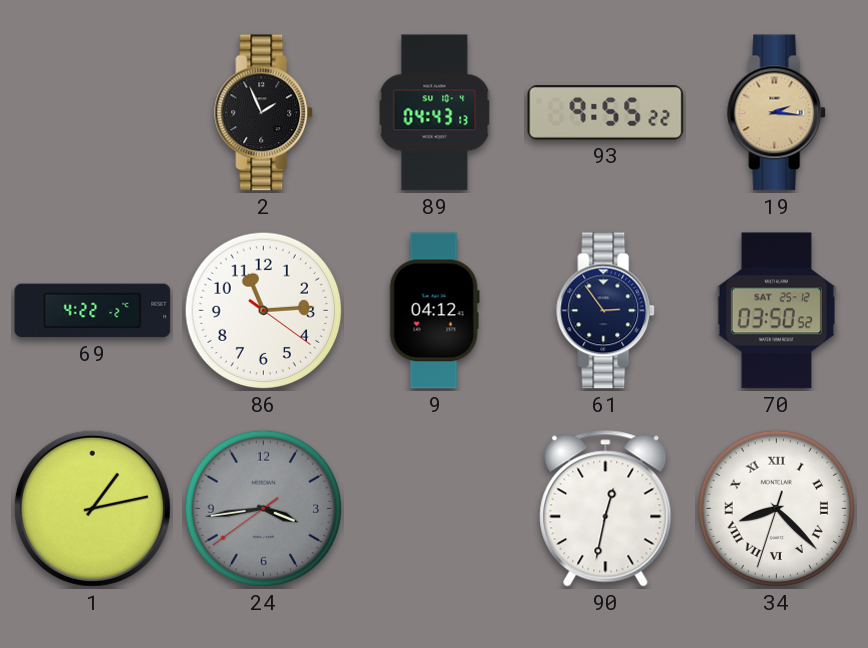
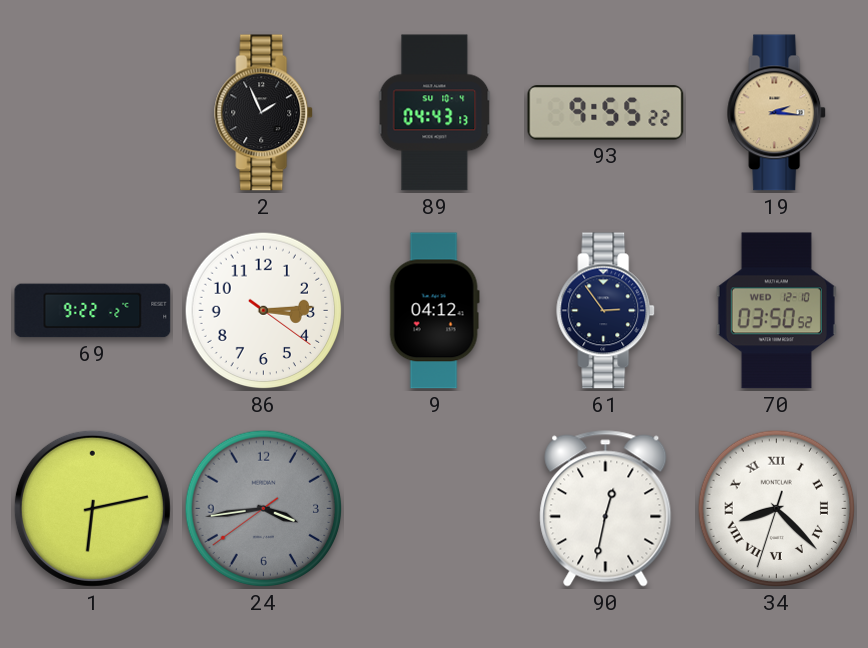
69: 4:22 -> 9:22
86: 11:14 -> 3:14
70 date: SAT 25-12 -> WED 12-10
1: 1:13 -> 6:13
